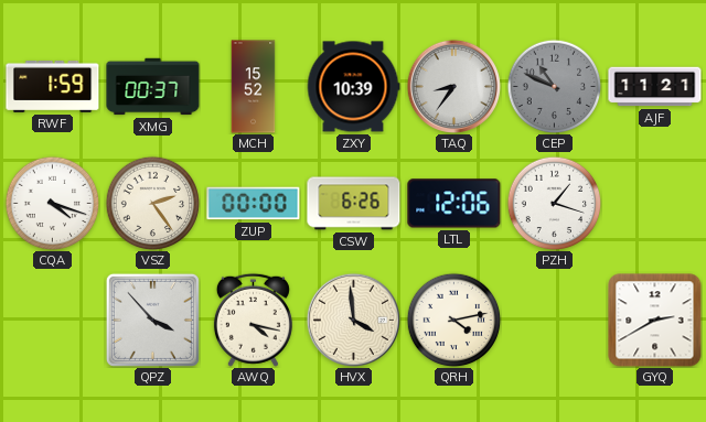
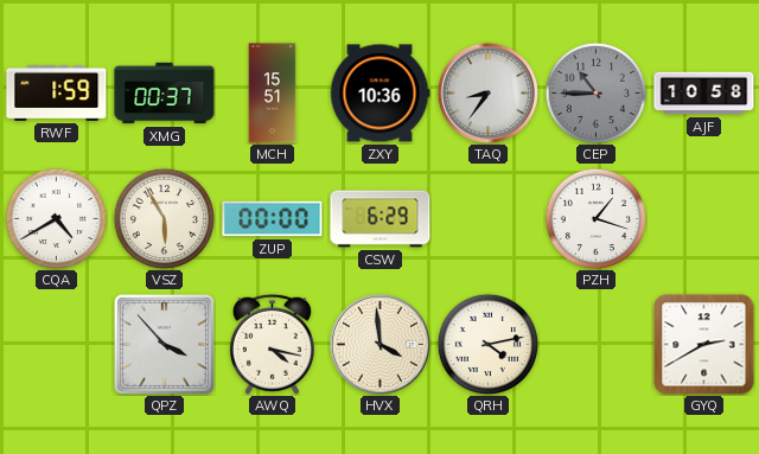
MCH: 15:52 -> 15:51
ZXY: 10:39 -> 10:36
CEP: 10:49 -> 10:45
AJF: 11:21 -> 10:58
CQA: 4:18 -> 4:40
VSZ: 2:24 -> 5:55
CSW: 6:26 -> 6:29
LTL: 12:06 -> none
